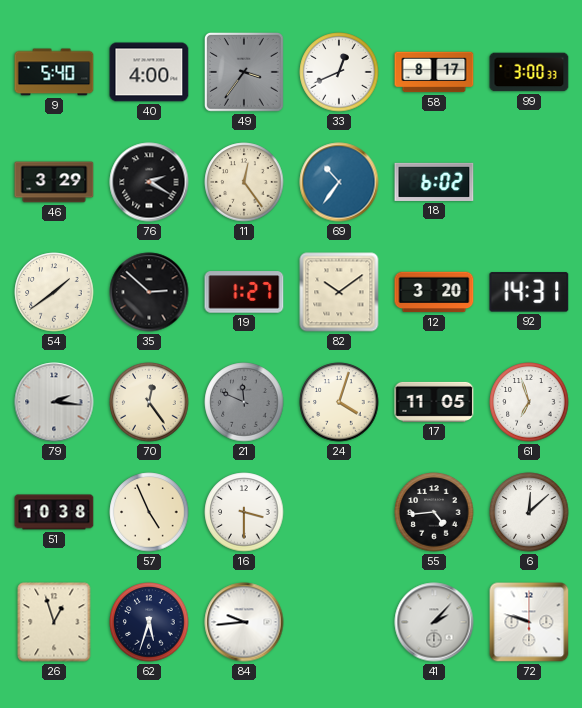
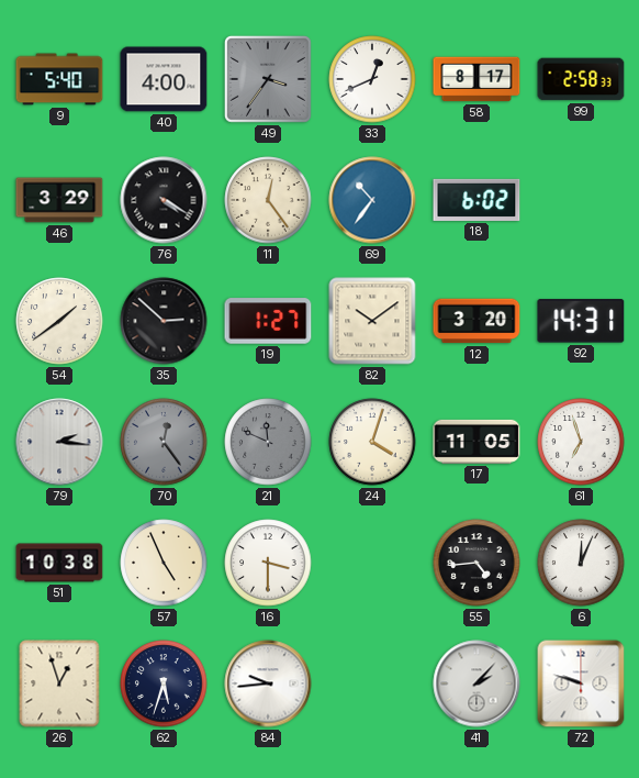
99: 3:00 -> 2:58
76: 2:20 -> 4:20
70 dial: cream -> grey
6: 12:08 -> 12:04
